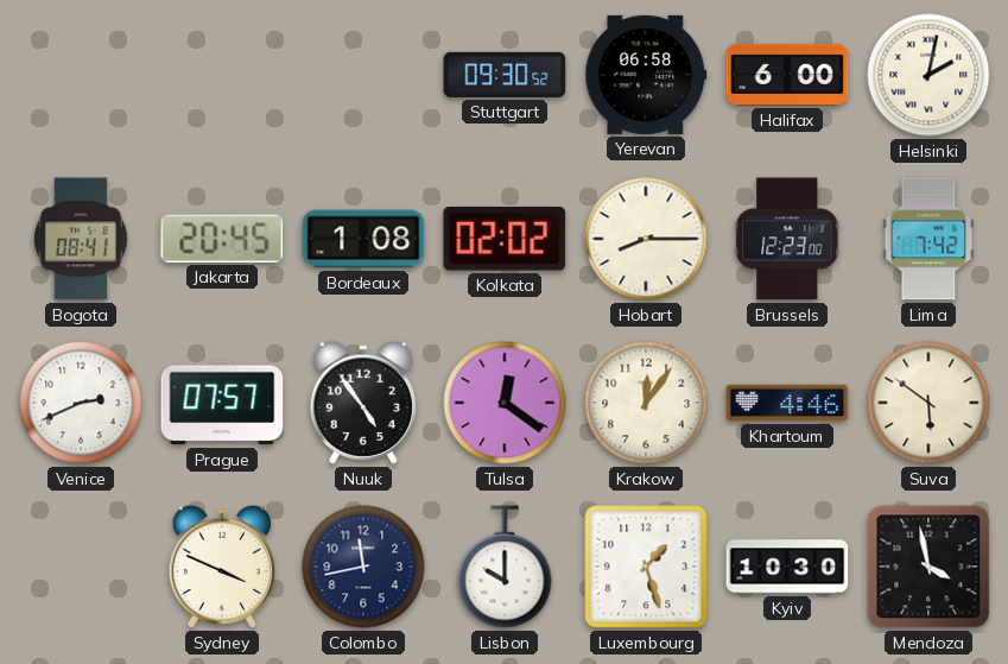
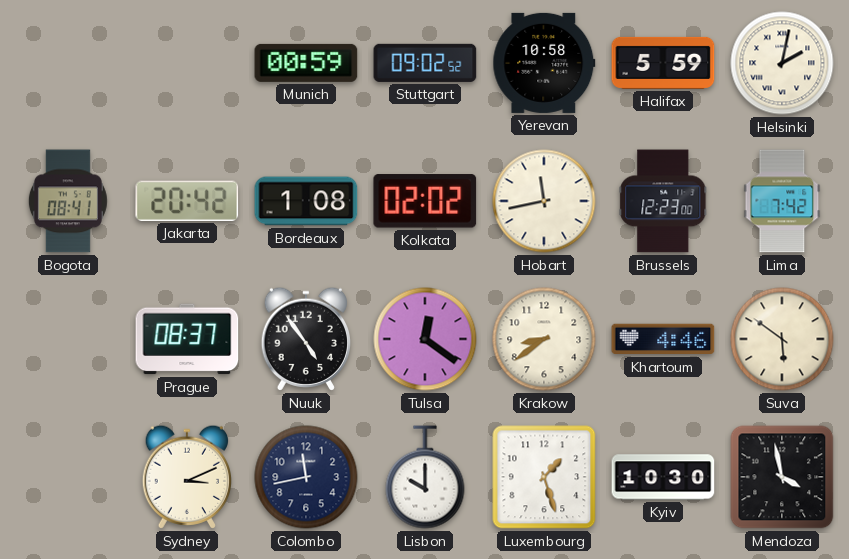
Munich: none -> 00:59
Stuttgart: 09:30 -> 09:02
Yerevan: 06:58 -> 10:58
Halifax: 6:00 -> 5:59
Jakarta: 20:45 -> 20:42
Hobart: 8:15 -> 11:43
Venice: 2:41 -> none
Prague: 07:57 -> 08:37
Krakow: 12:06 -> 8:39
Sydney: 3:49 -> 3:11
